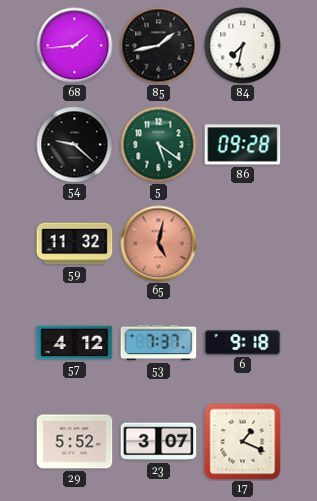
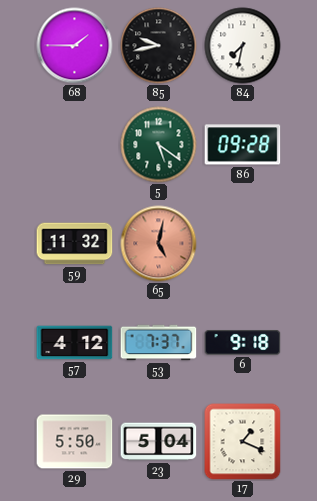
68: 1:44 -> 1:45
85: 1:43 -> 9:43
54: 9:22 -> none
29: 5:52 -> 5:50
23: 3:07 -> 5:04
